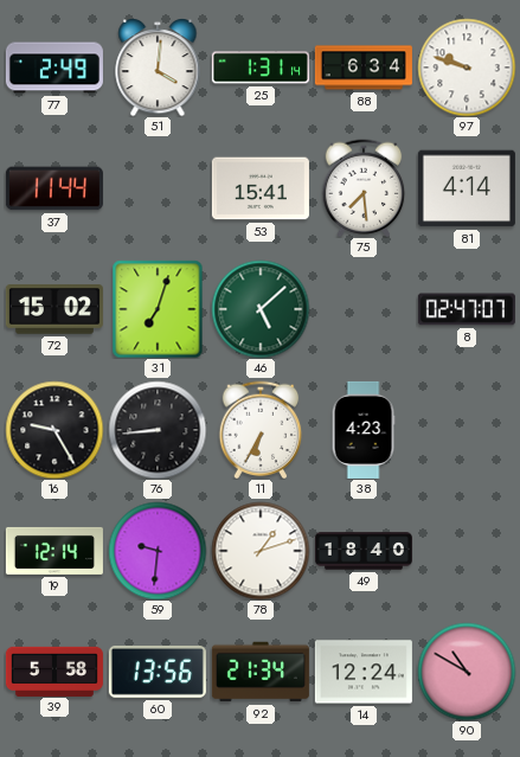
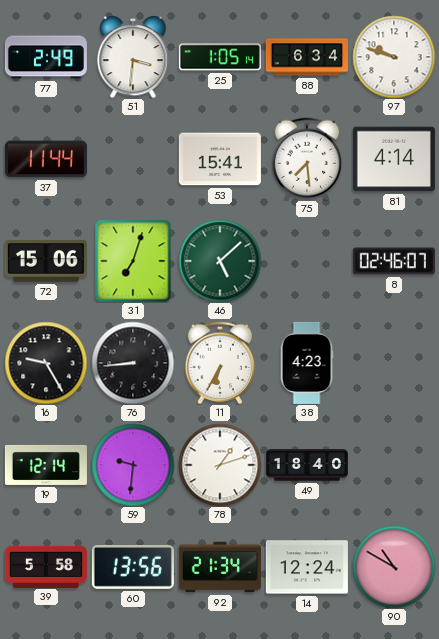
51: 4:01 -> 3:31
25: 1:31 -> 1:05
72: 15:02 -> 15:06
8: 02:47 -> 02:46
